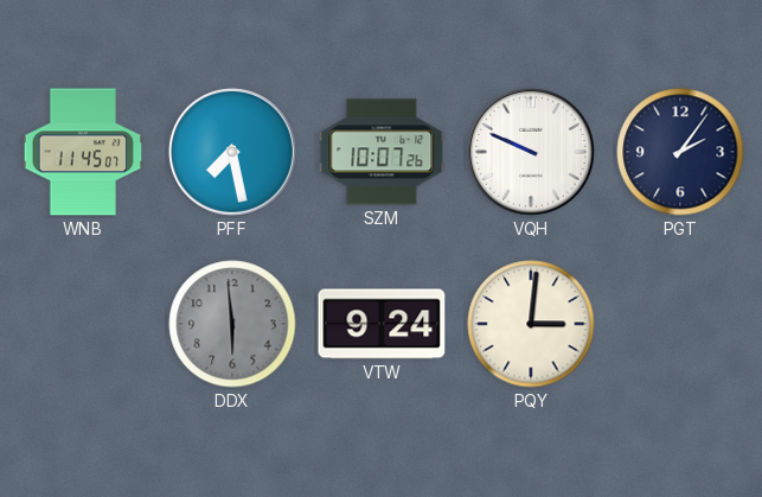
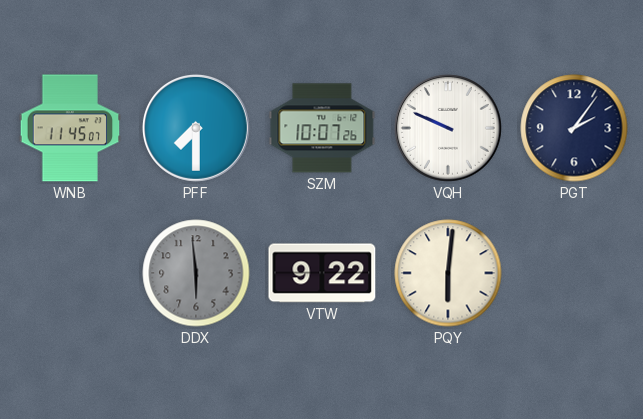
PFF: 7:28 -> 7:30
VTW: 9:24 -> 9:22
PQY: 3:01 -> 6:01
